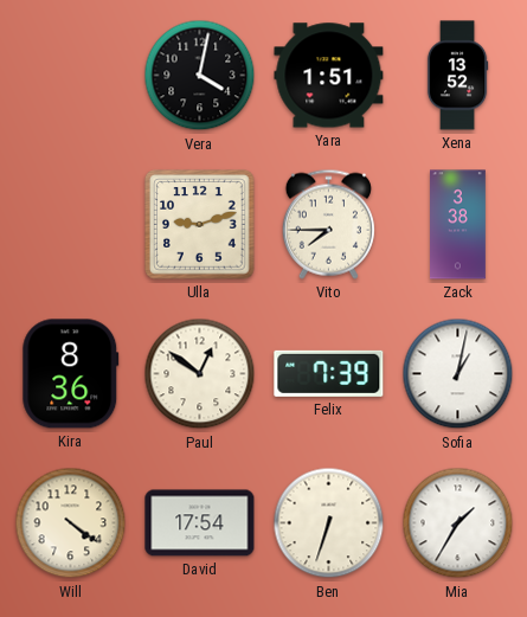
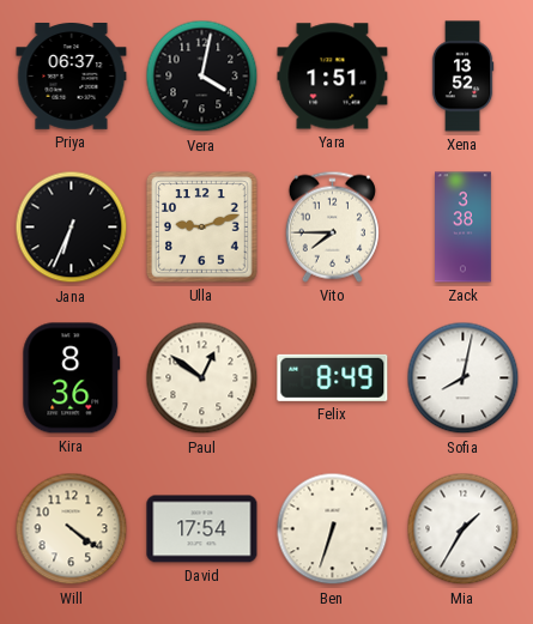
Priya: none -> 06:37
Jana: none -> 6:34
Felix: 7:39 -> 8:49
Sofia: 1:02 -> 8:02
